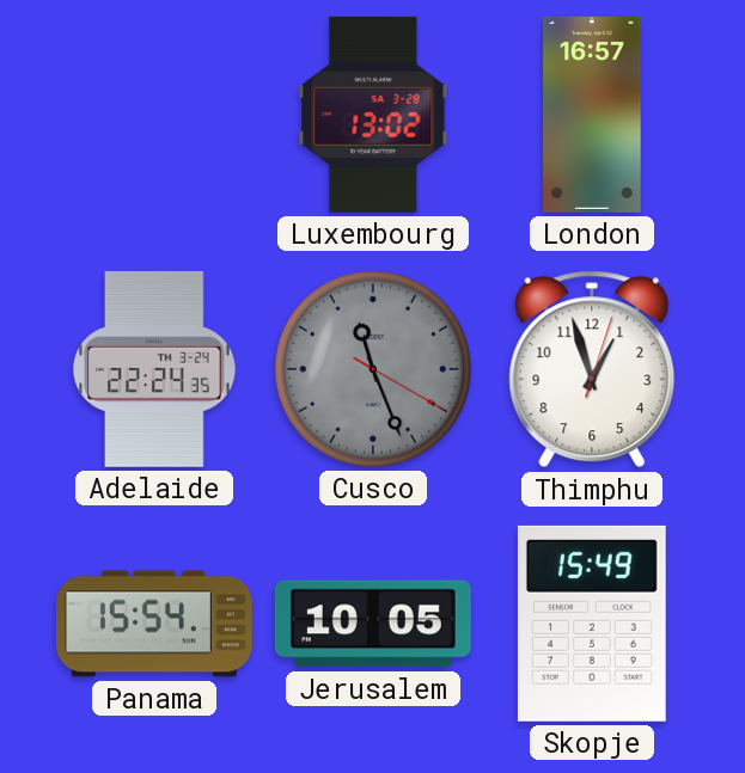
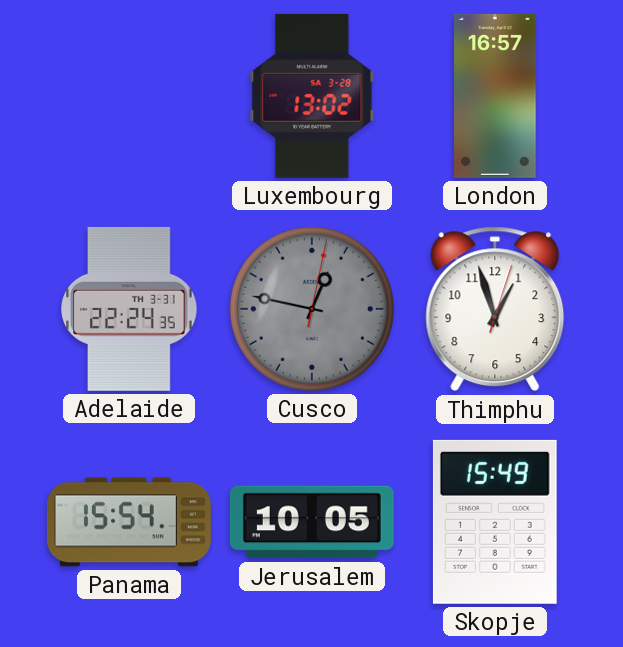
Adelaide date: TH 3-24 -> TH 3-31
Cusco: 11:26 -> 12:47
